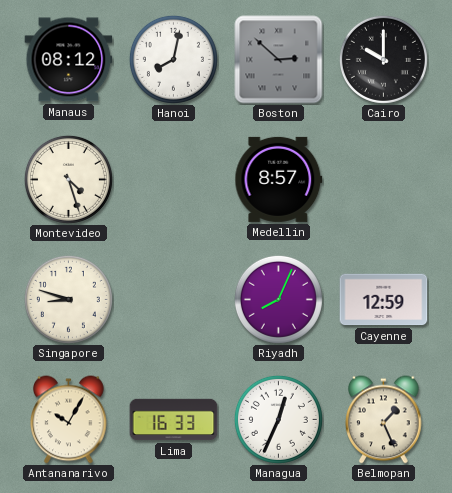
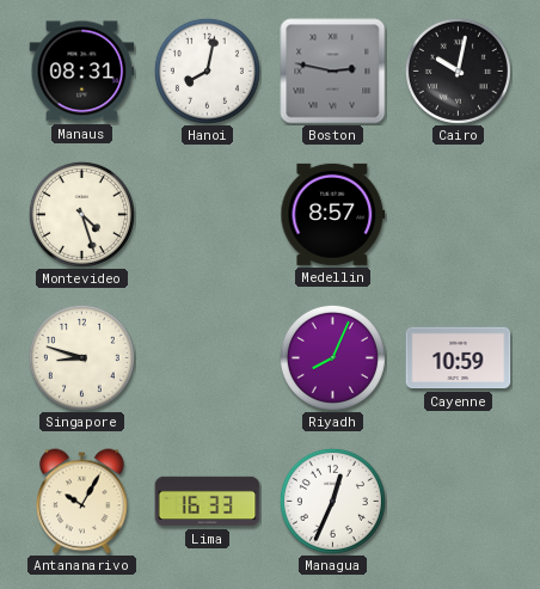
Manaus: 08:12 -> 08:31
Boston: 2:52 -> 2:47
Cairo: 10:00 -> 10:02
Cayenne: 12:59 -> 10:59
Belmopan: 1:26 -> none
